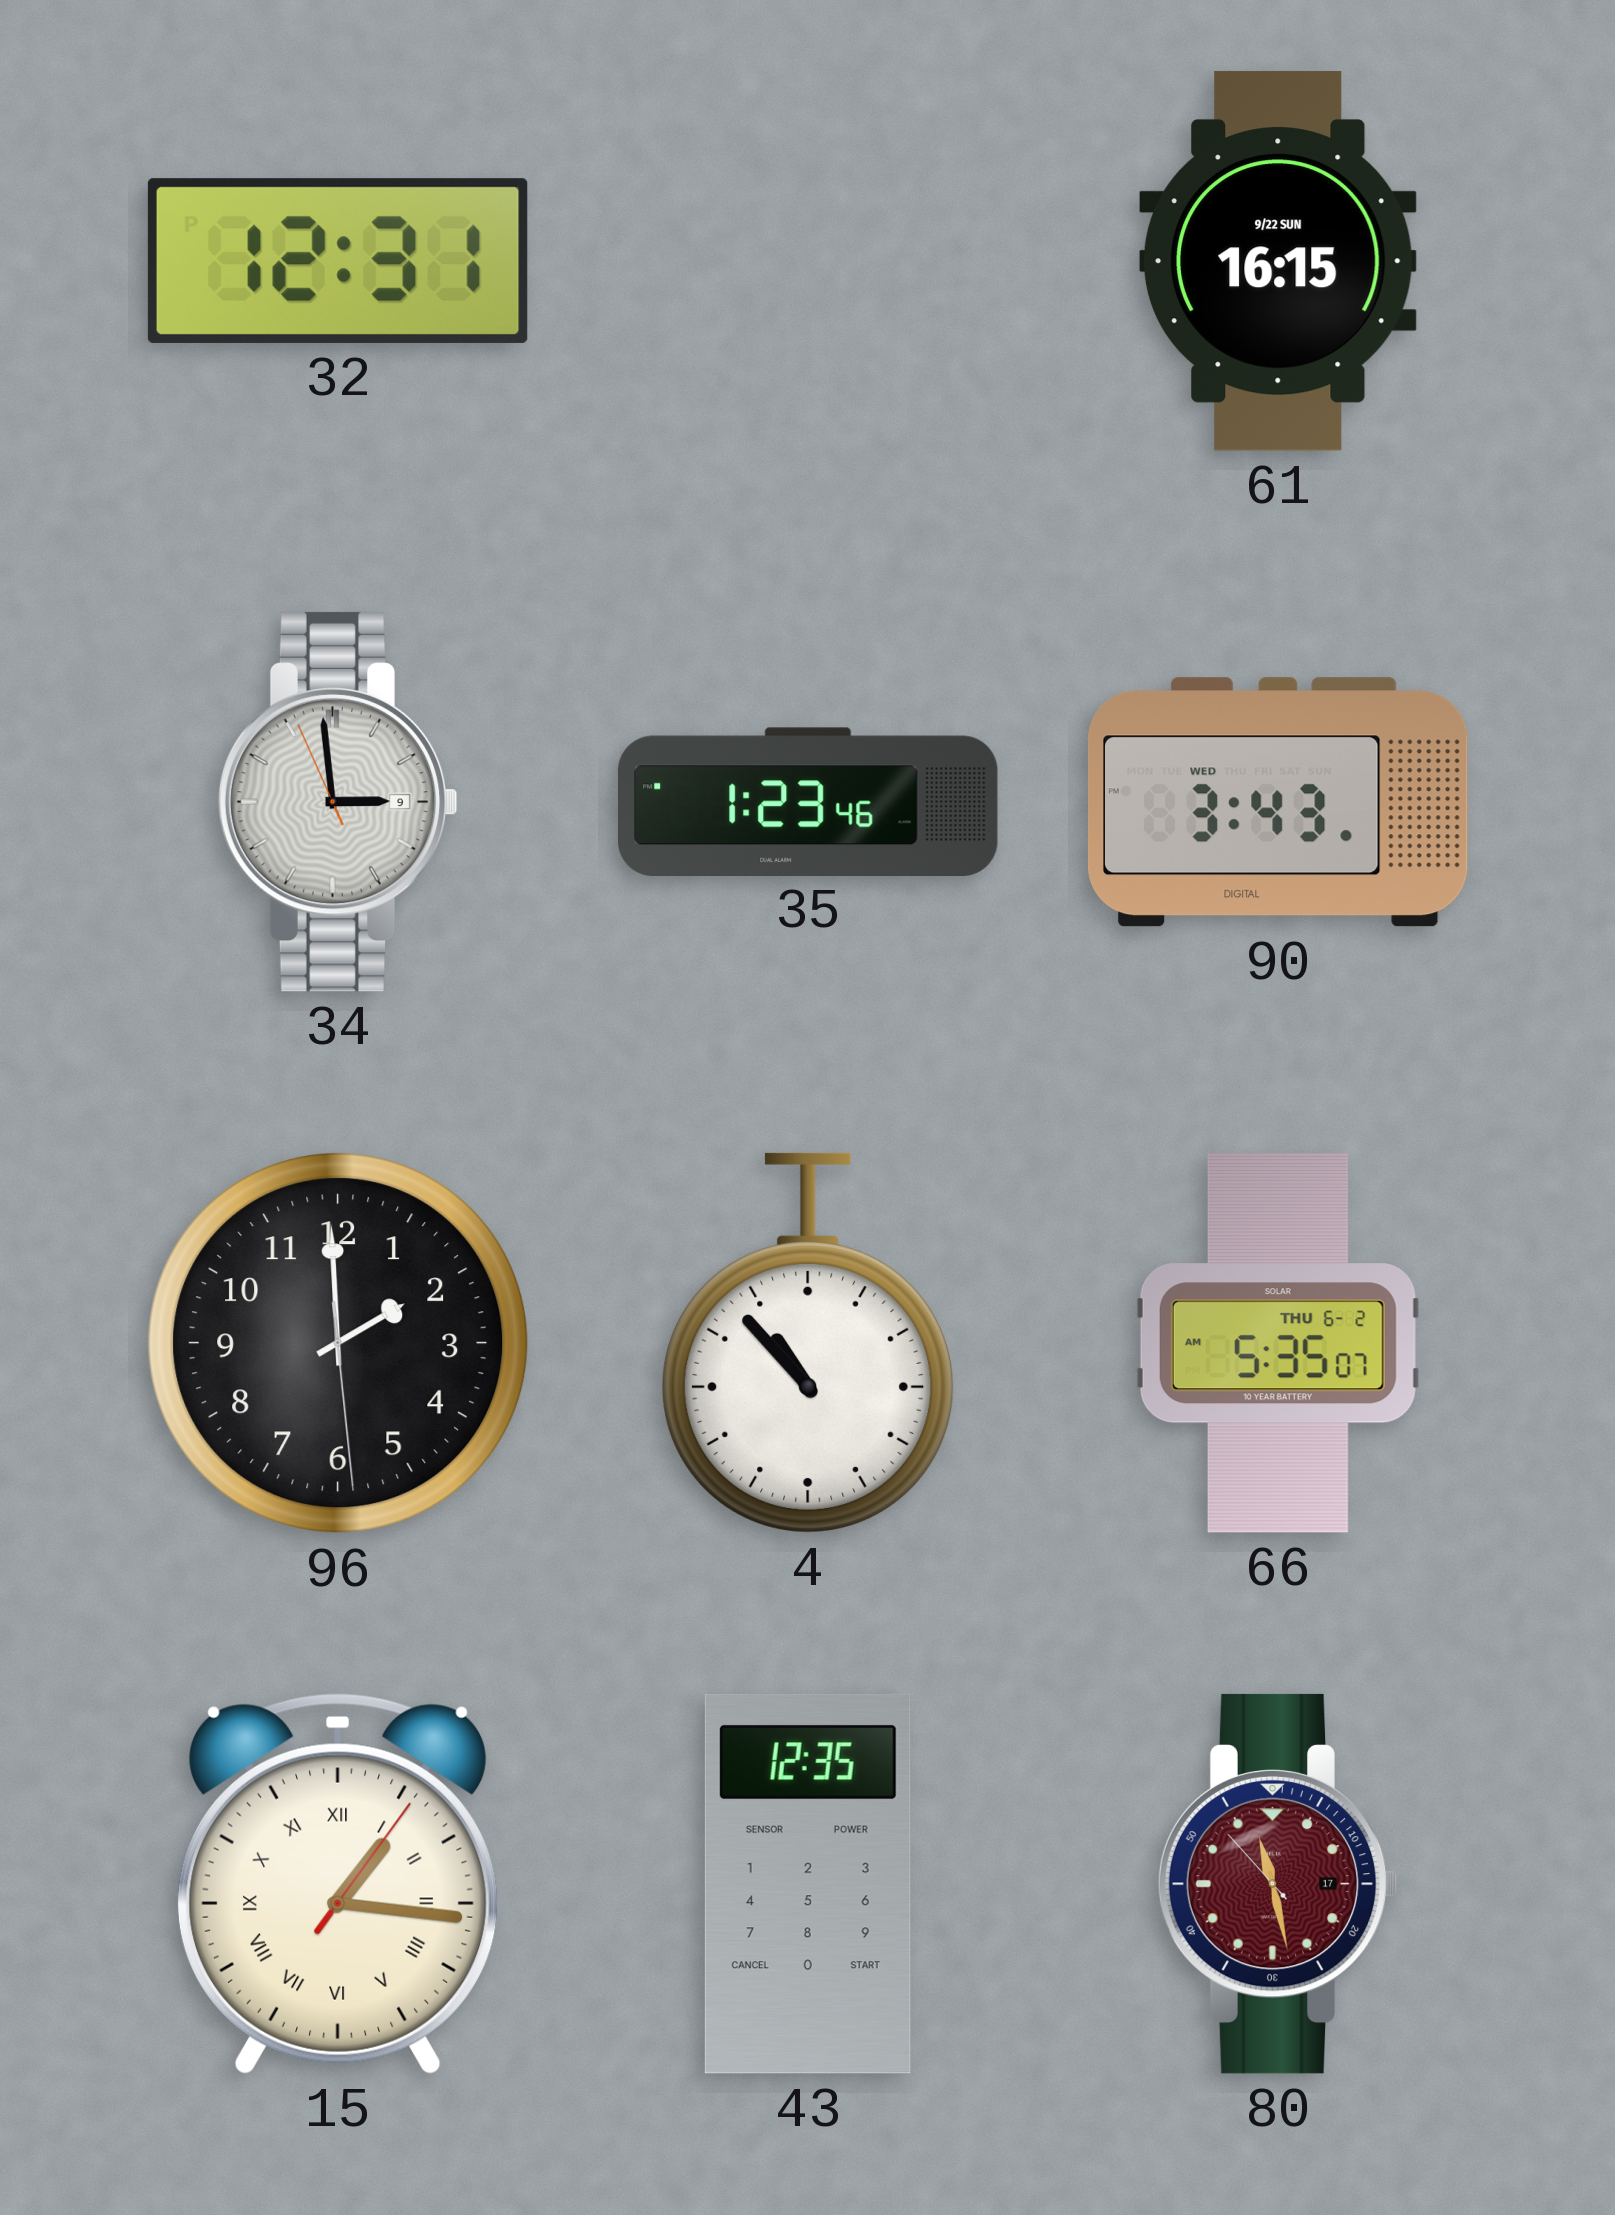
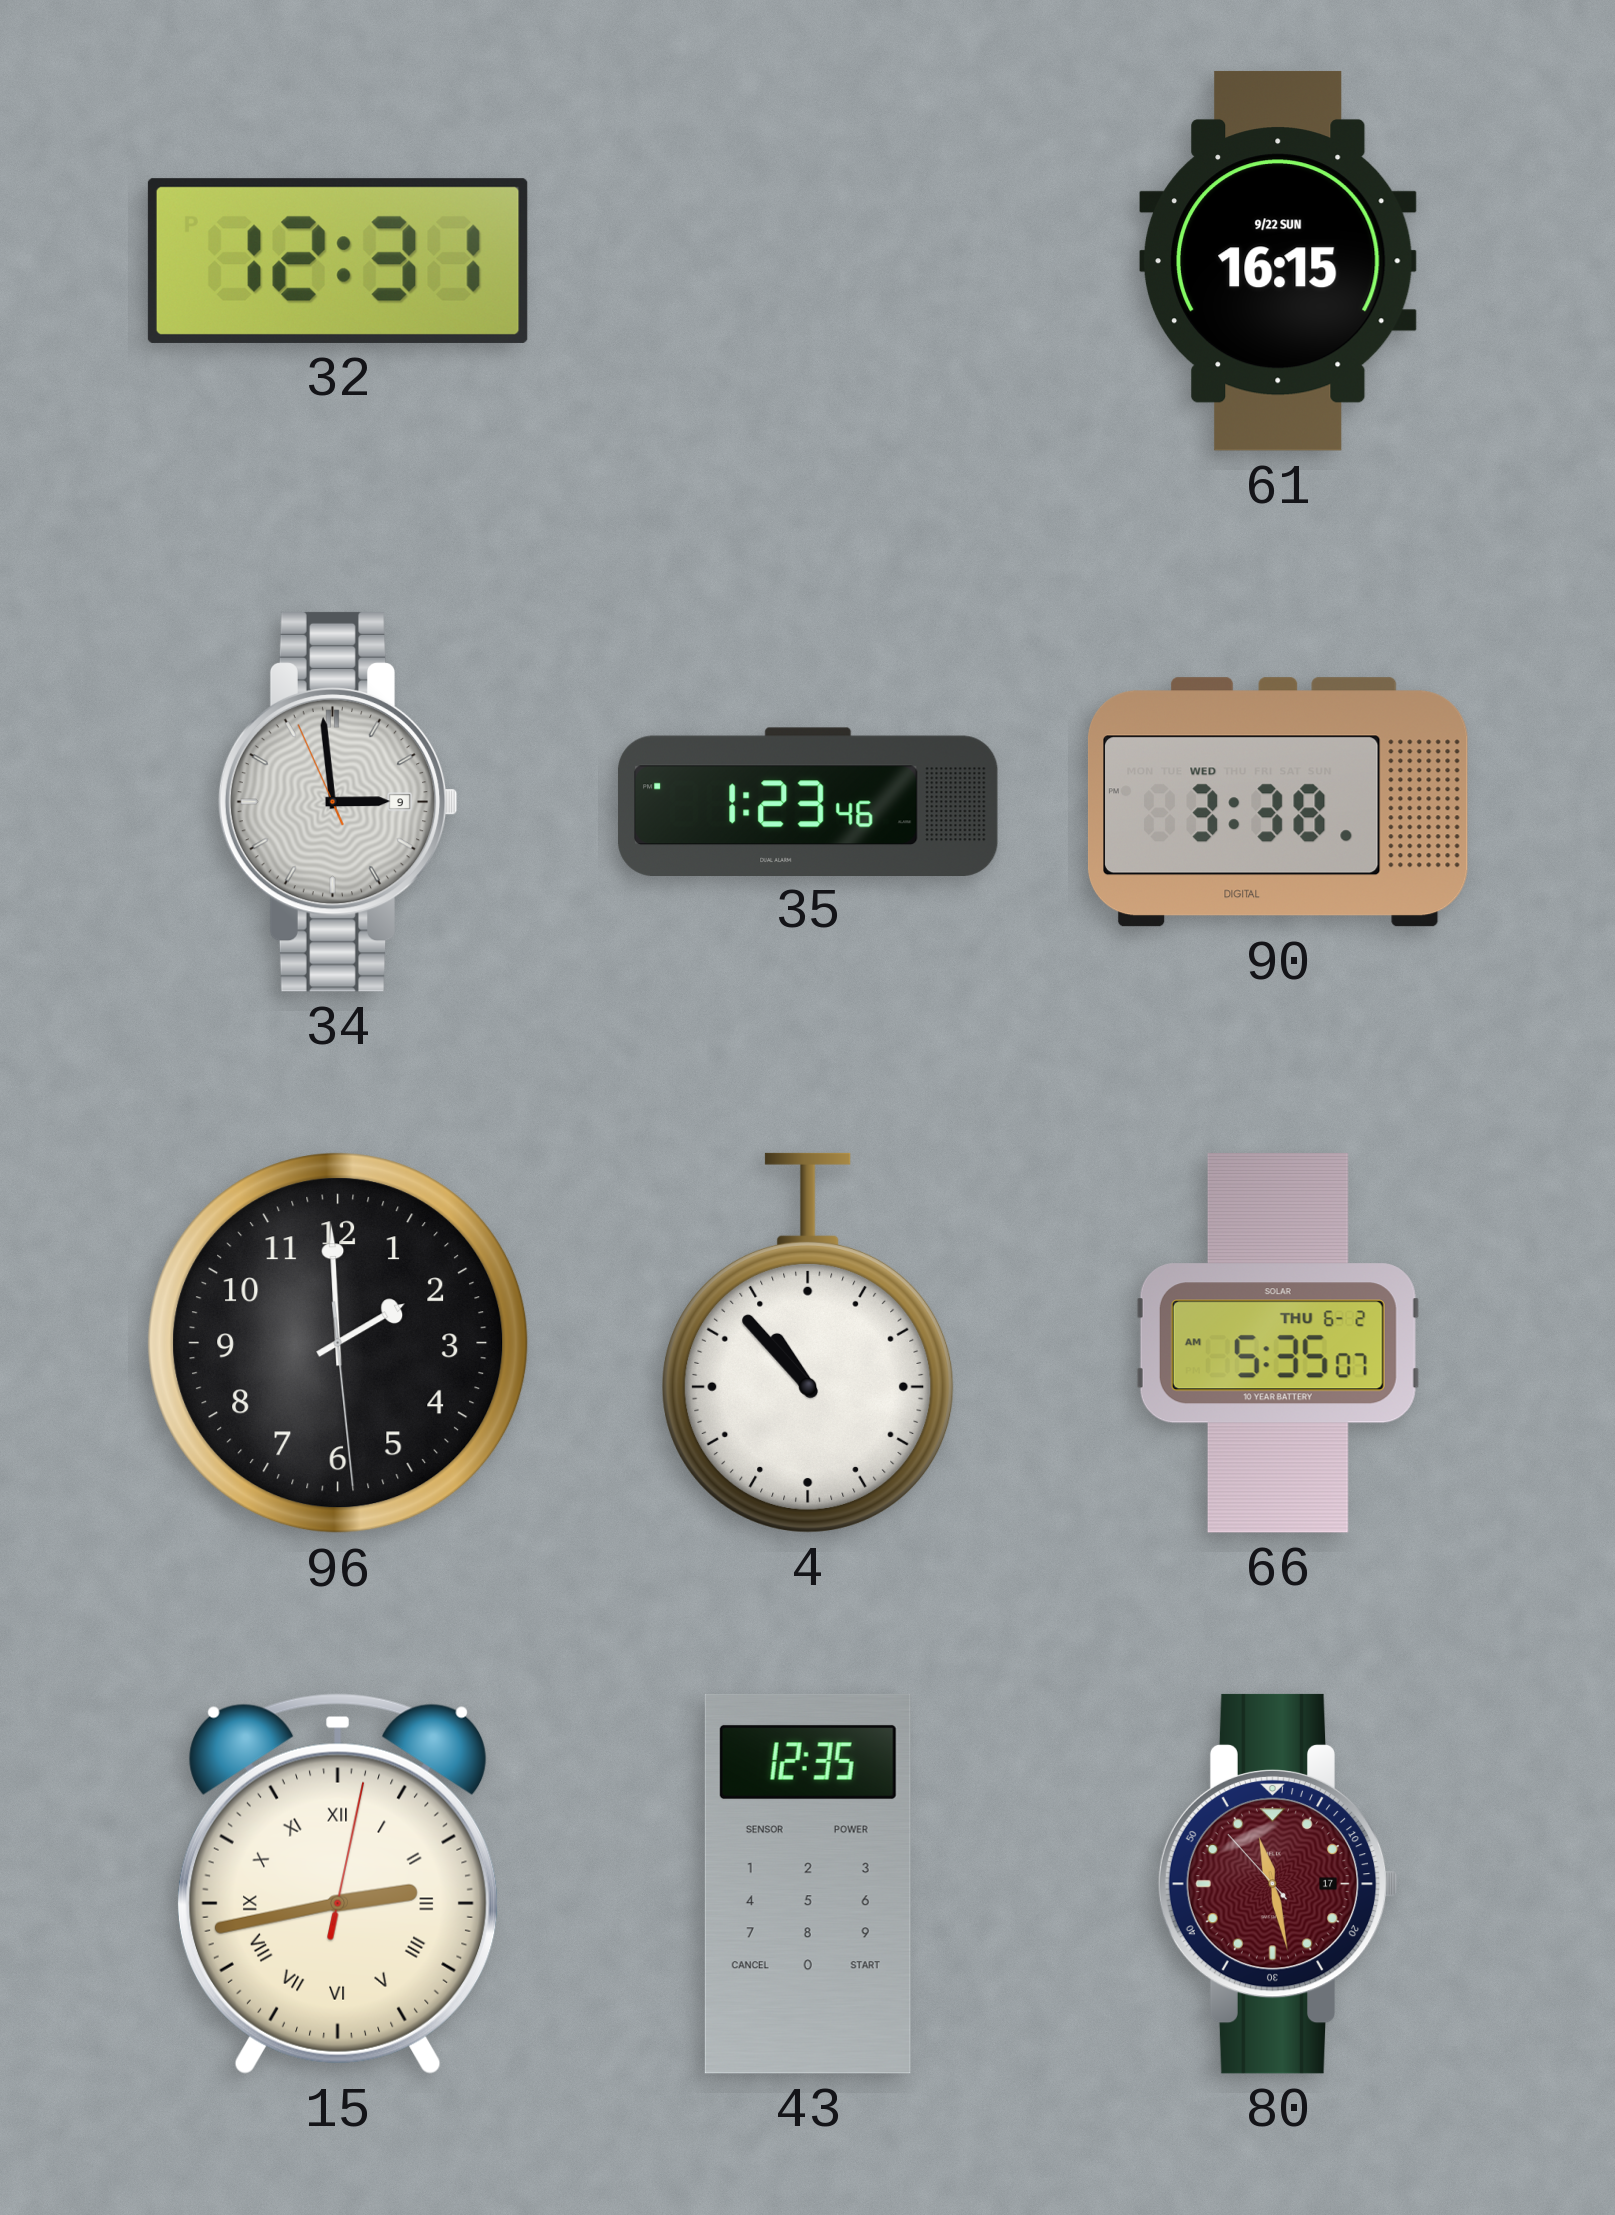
90: 3:43 -> 3:38
15: 1:16 -> 2:43
